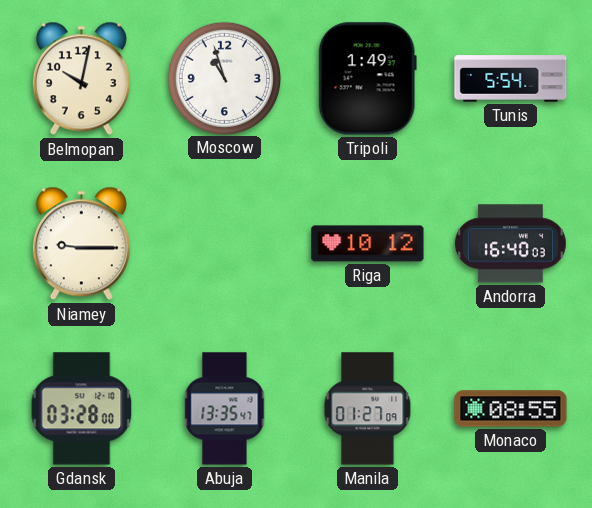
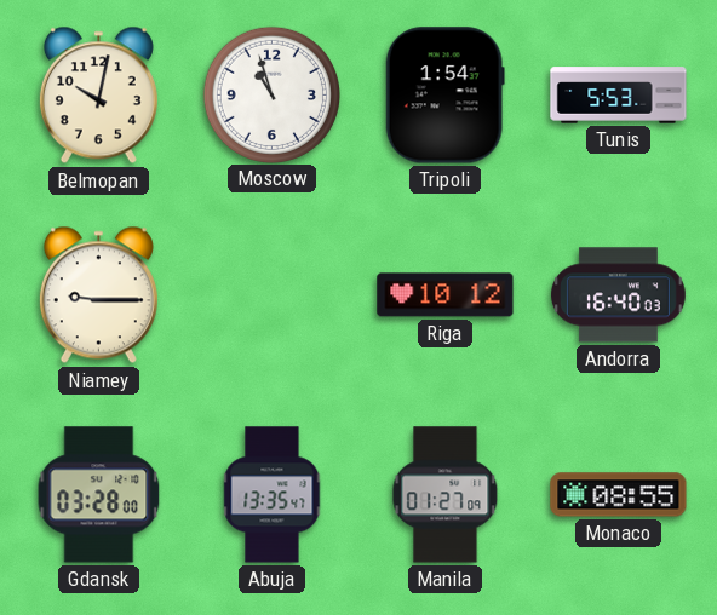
Tripoli: 1:49 -> 1:54
Tunis: 5:54 -> 5:53
